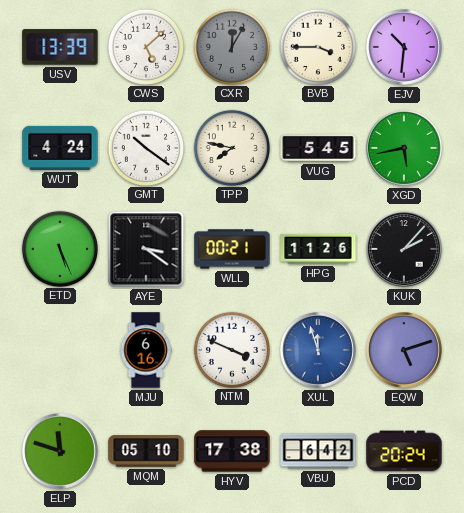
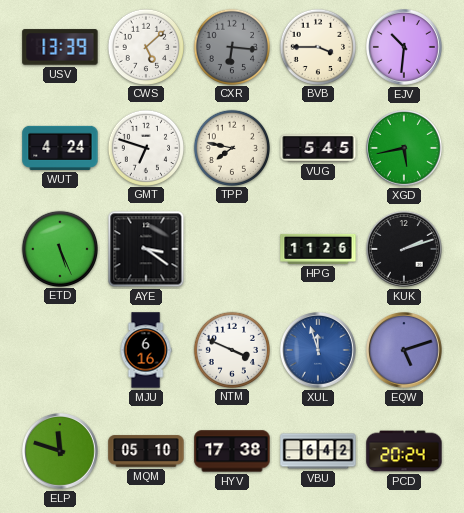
CXR: 12:05 -> 6:16
GMT: 10:21 -> 6:48
WLL: 00:21 -> none
KUK: 2:07 -> 2:12
